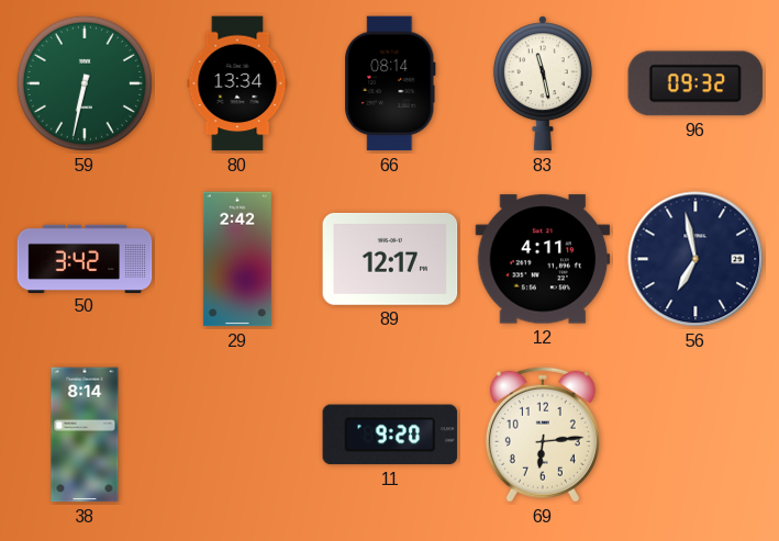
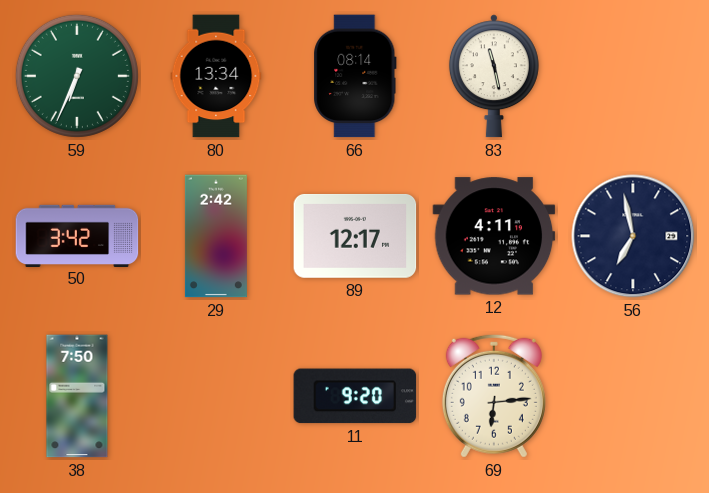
59: 6:32 -> 6:34
96: 09:32 -> none
38: 8:14 -> 7:50
